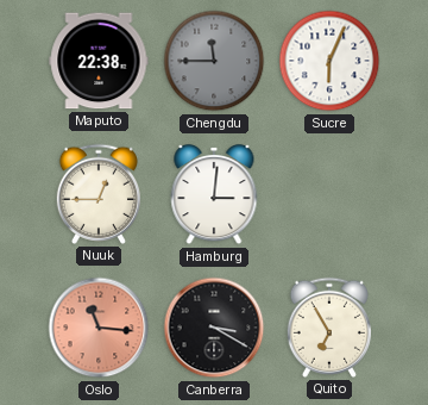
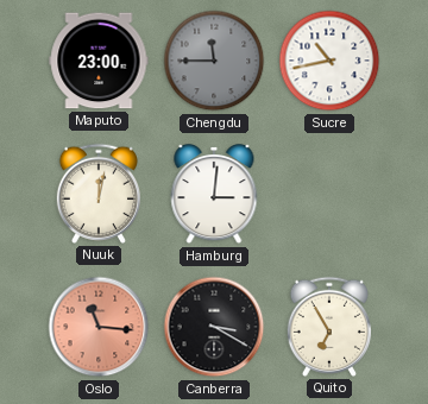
Maputo: 22:38 -> 23:00
Sucre: 6:04 -> 10:43
Nuuk: 12:45 -> 12:02
